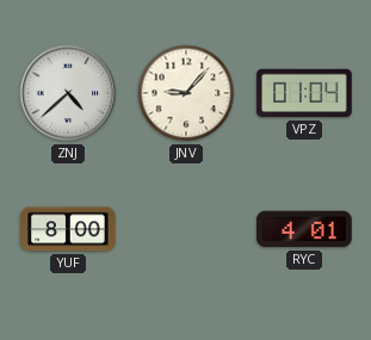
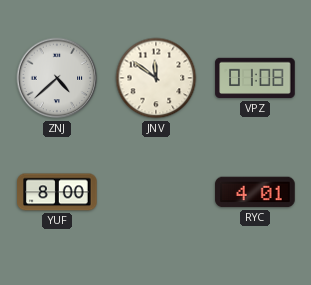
JNV: 9:07 -> 11:51
VPZ: 01:04 -> 01:08
